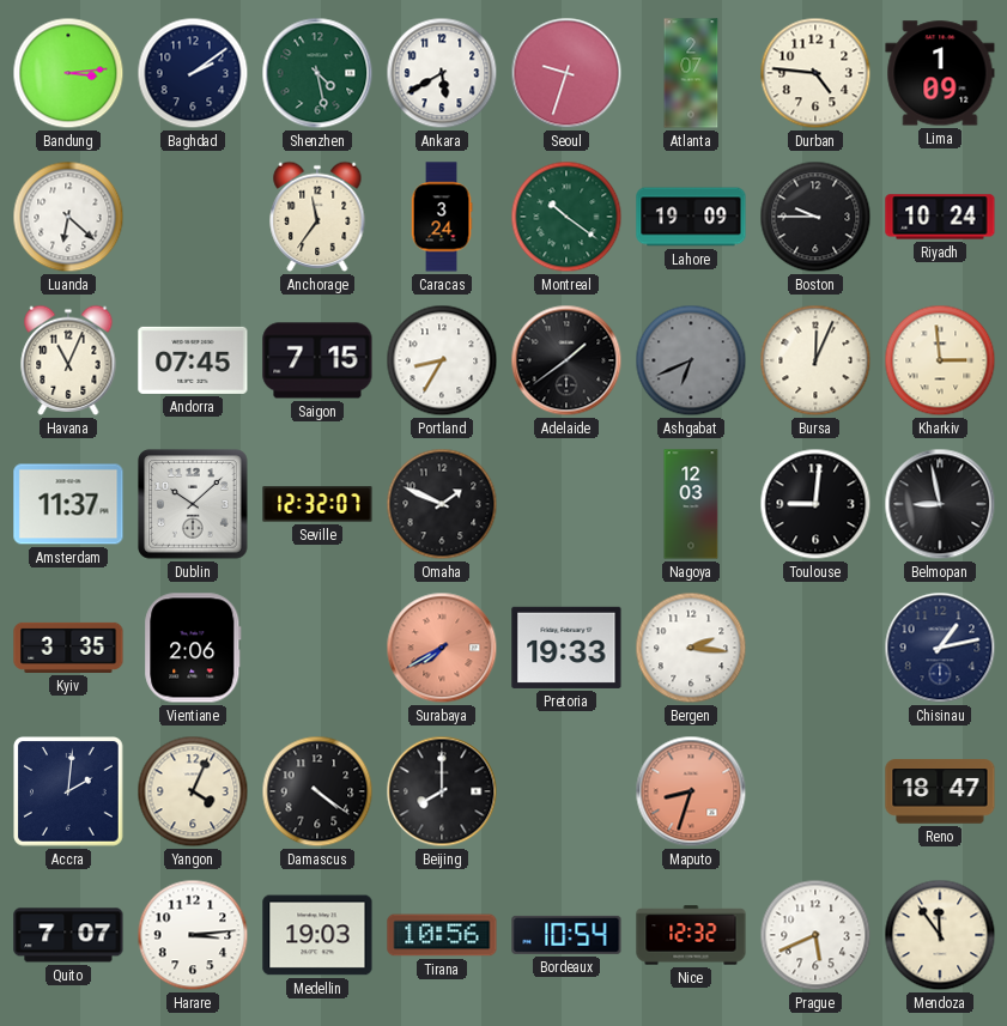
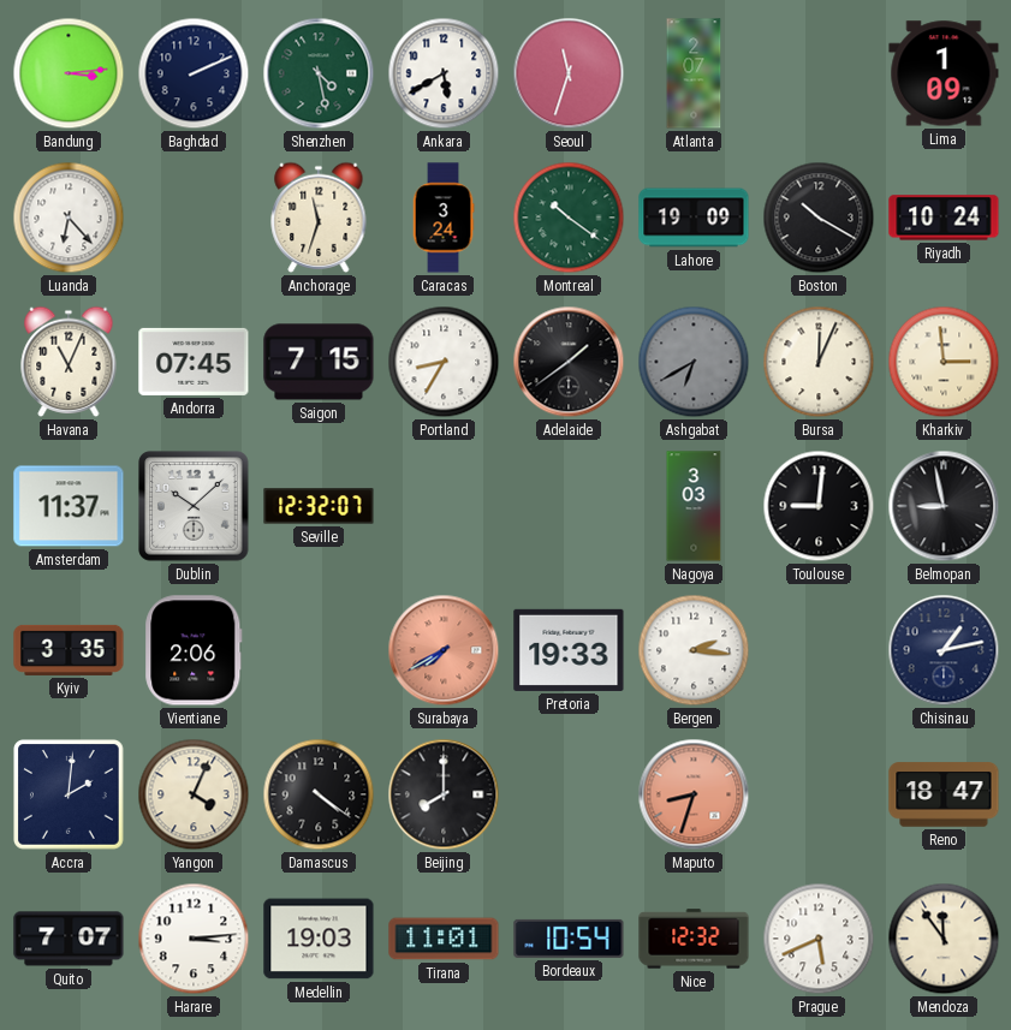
Baghdad: 2:09 -> 2:11
Seoul: 9:33 -> 11:33
Durban: 4:46 -> none
Luanda: 6:22 -> 6:23
Anchorage: 11:36 -> 11:33
Boston: 9:45 -> 10:20
Ashgabat: 6:41 -> 6:40
Omaha: 1:49 -> none
Nagoya: 12:03 -> 3:03
Tirana: 10:56 -> 11:01
